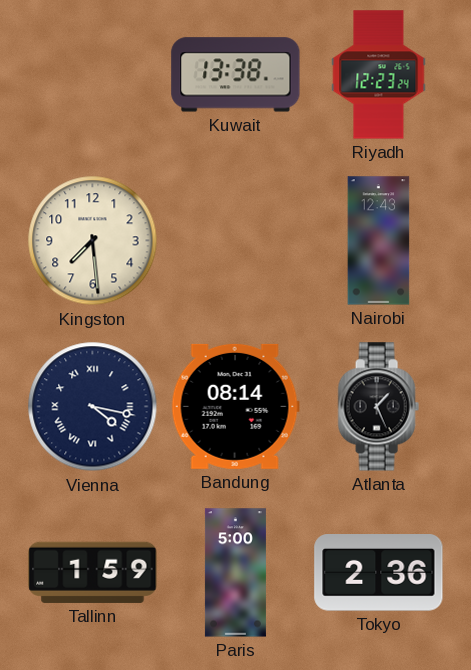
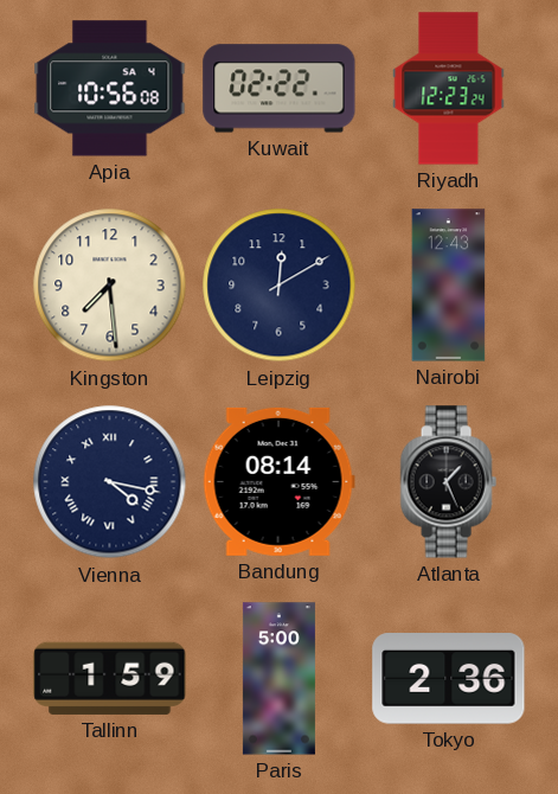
Apia: none -> 10:56
Kuwait: 13:38 -> 02:22
Leipzig: none -> 12:10
